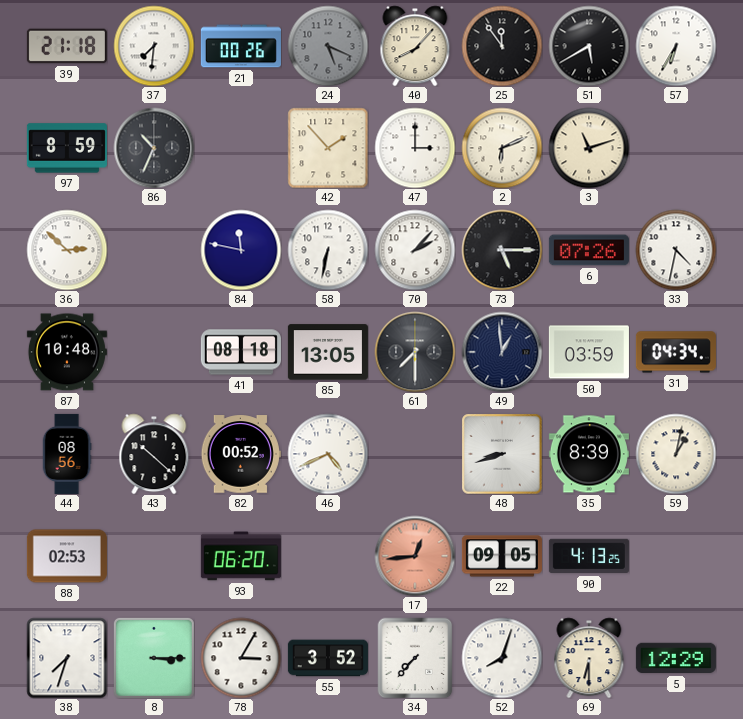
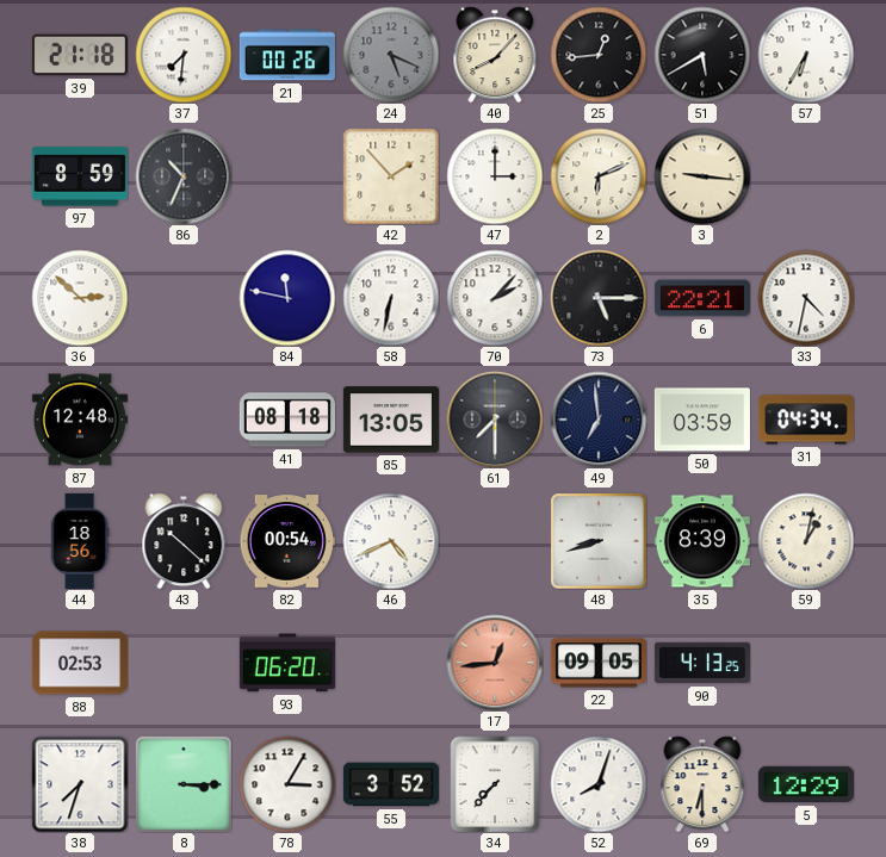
25: 11:54 -> 12:44
3: 11:12 -> 9:16
6: 07:26 -> 22:21
87: 10:48 -> 12:48
49: 12:59 -> 6:59
44: 08:56 -> 18:56
82: 00:52 -> 00:54
